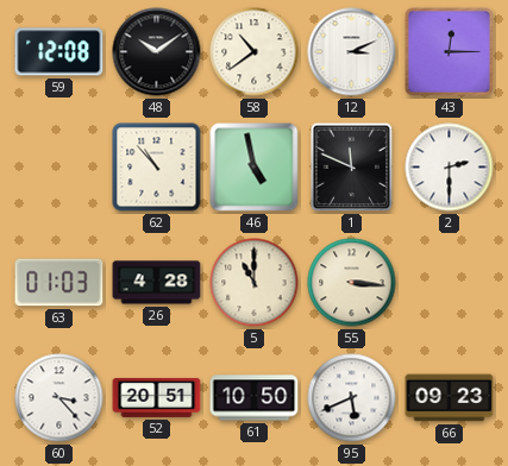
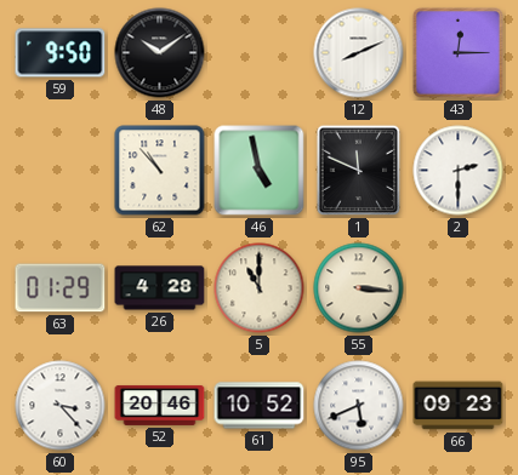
59: 12:08 -> 9:50
58: 10:39 -> none
12: 3:11 -> 8:11
63: 01:03 -> 01:29
52: 20:51 -> 20:46
61: 10:50 -> 10:52
